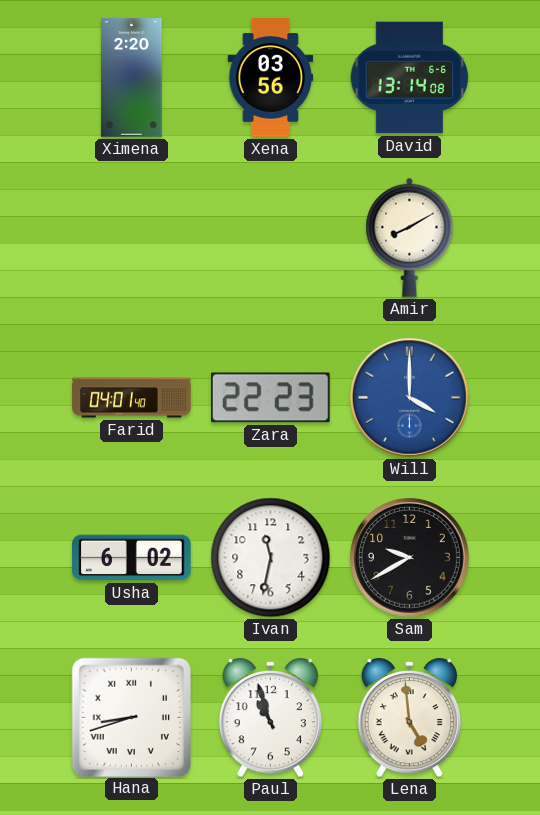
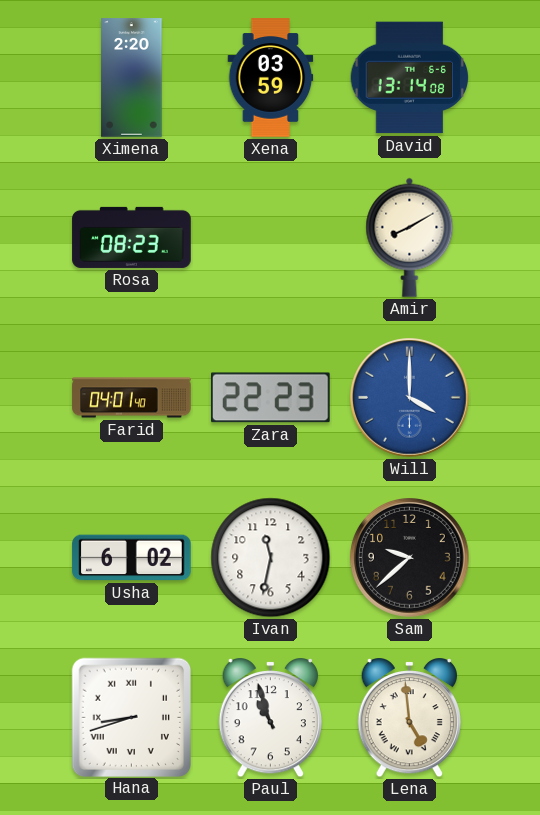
Xena: 03:56 -> 03:59
Rosa: none -> 08:23
Sam: 9:40 -> 9:38
